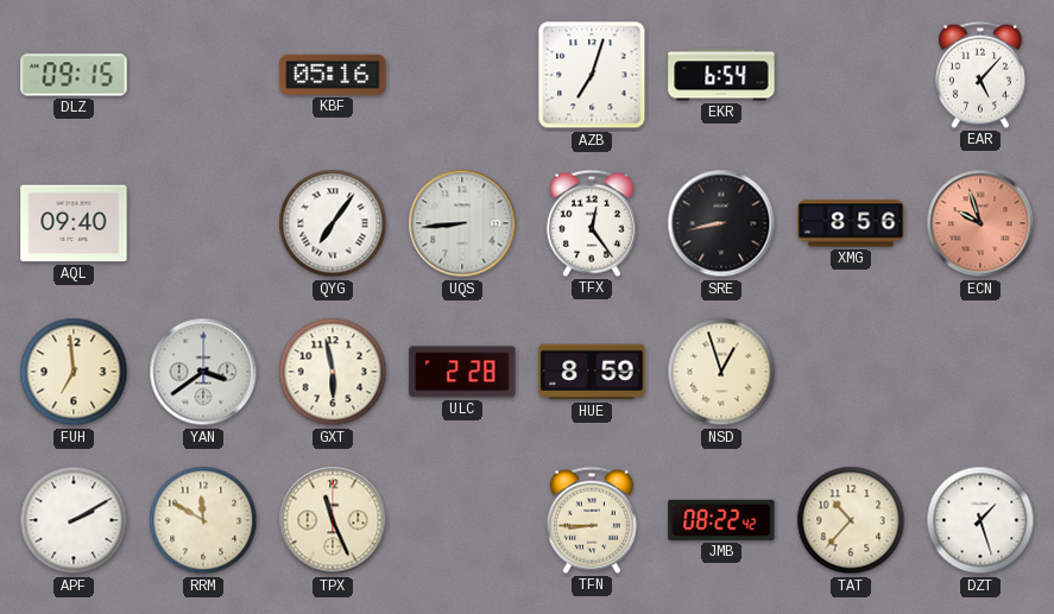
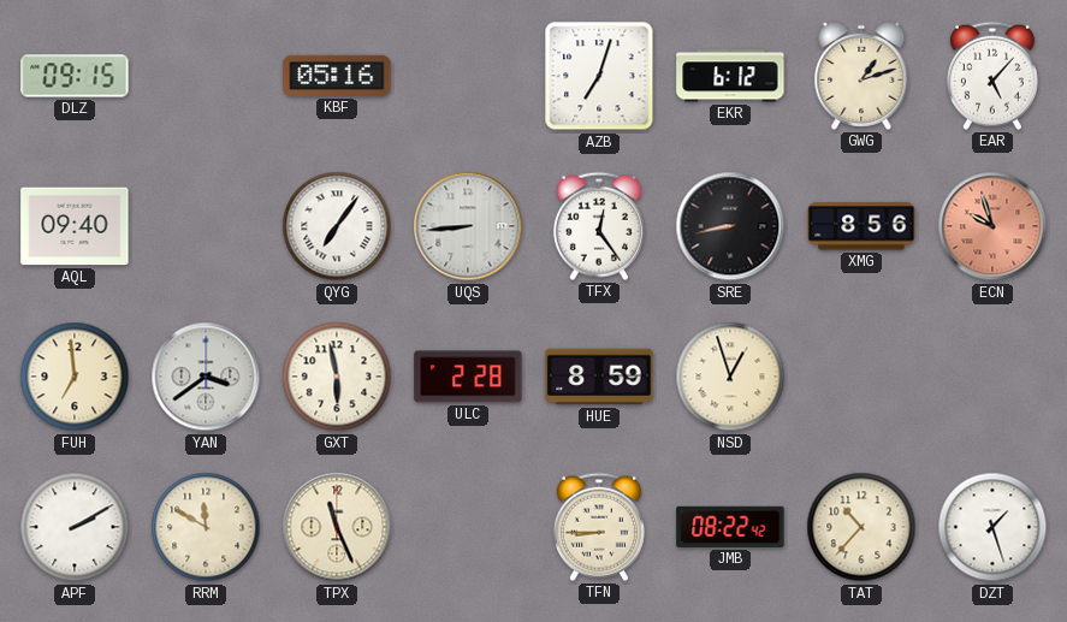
EKR: 6:54 -> 6:12
GWG: none -> 1:12
